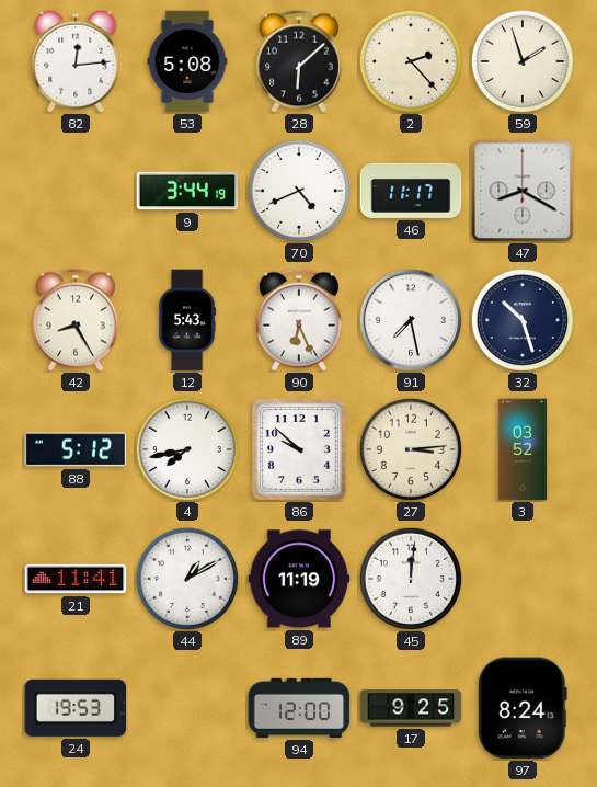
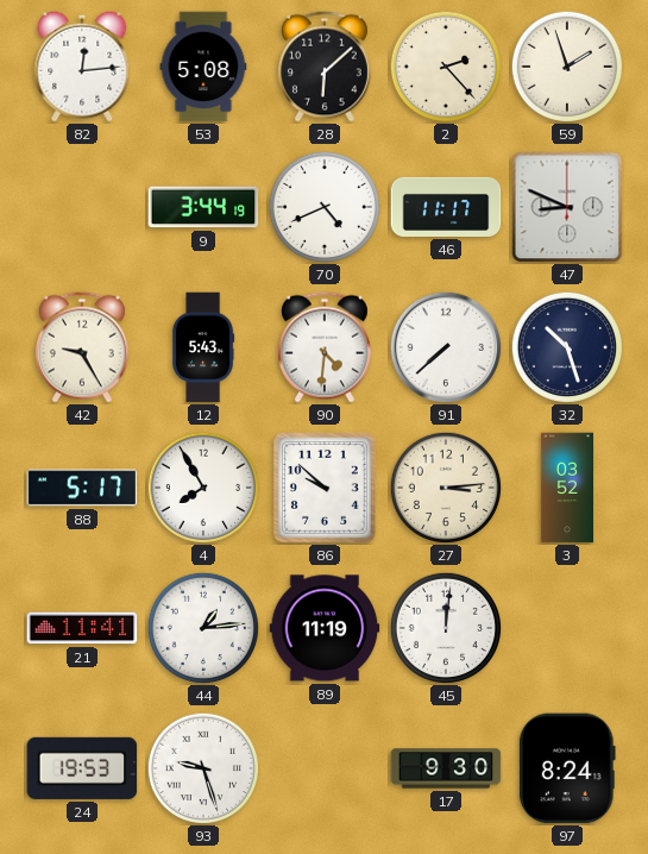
47: 8:20 -> 8:49
42: 8:25 -> 9:25
90: 6:26 -> 4:31
91: 7:28 -> 7:38
88: 5:12 -> 5:17
4: 7:43 -> 7:55
44: 1:10 -> 1:14
93: none -> 9:27
94: 12:00 -> none
17: 9:25 -> 9:30
